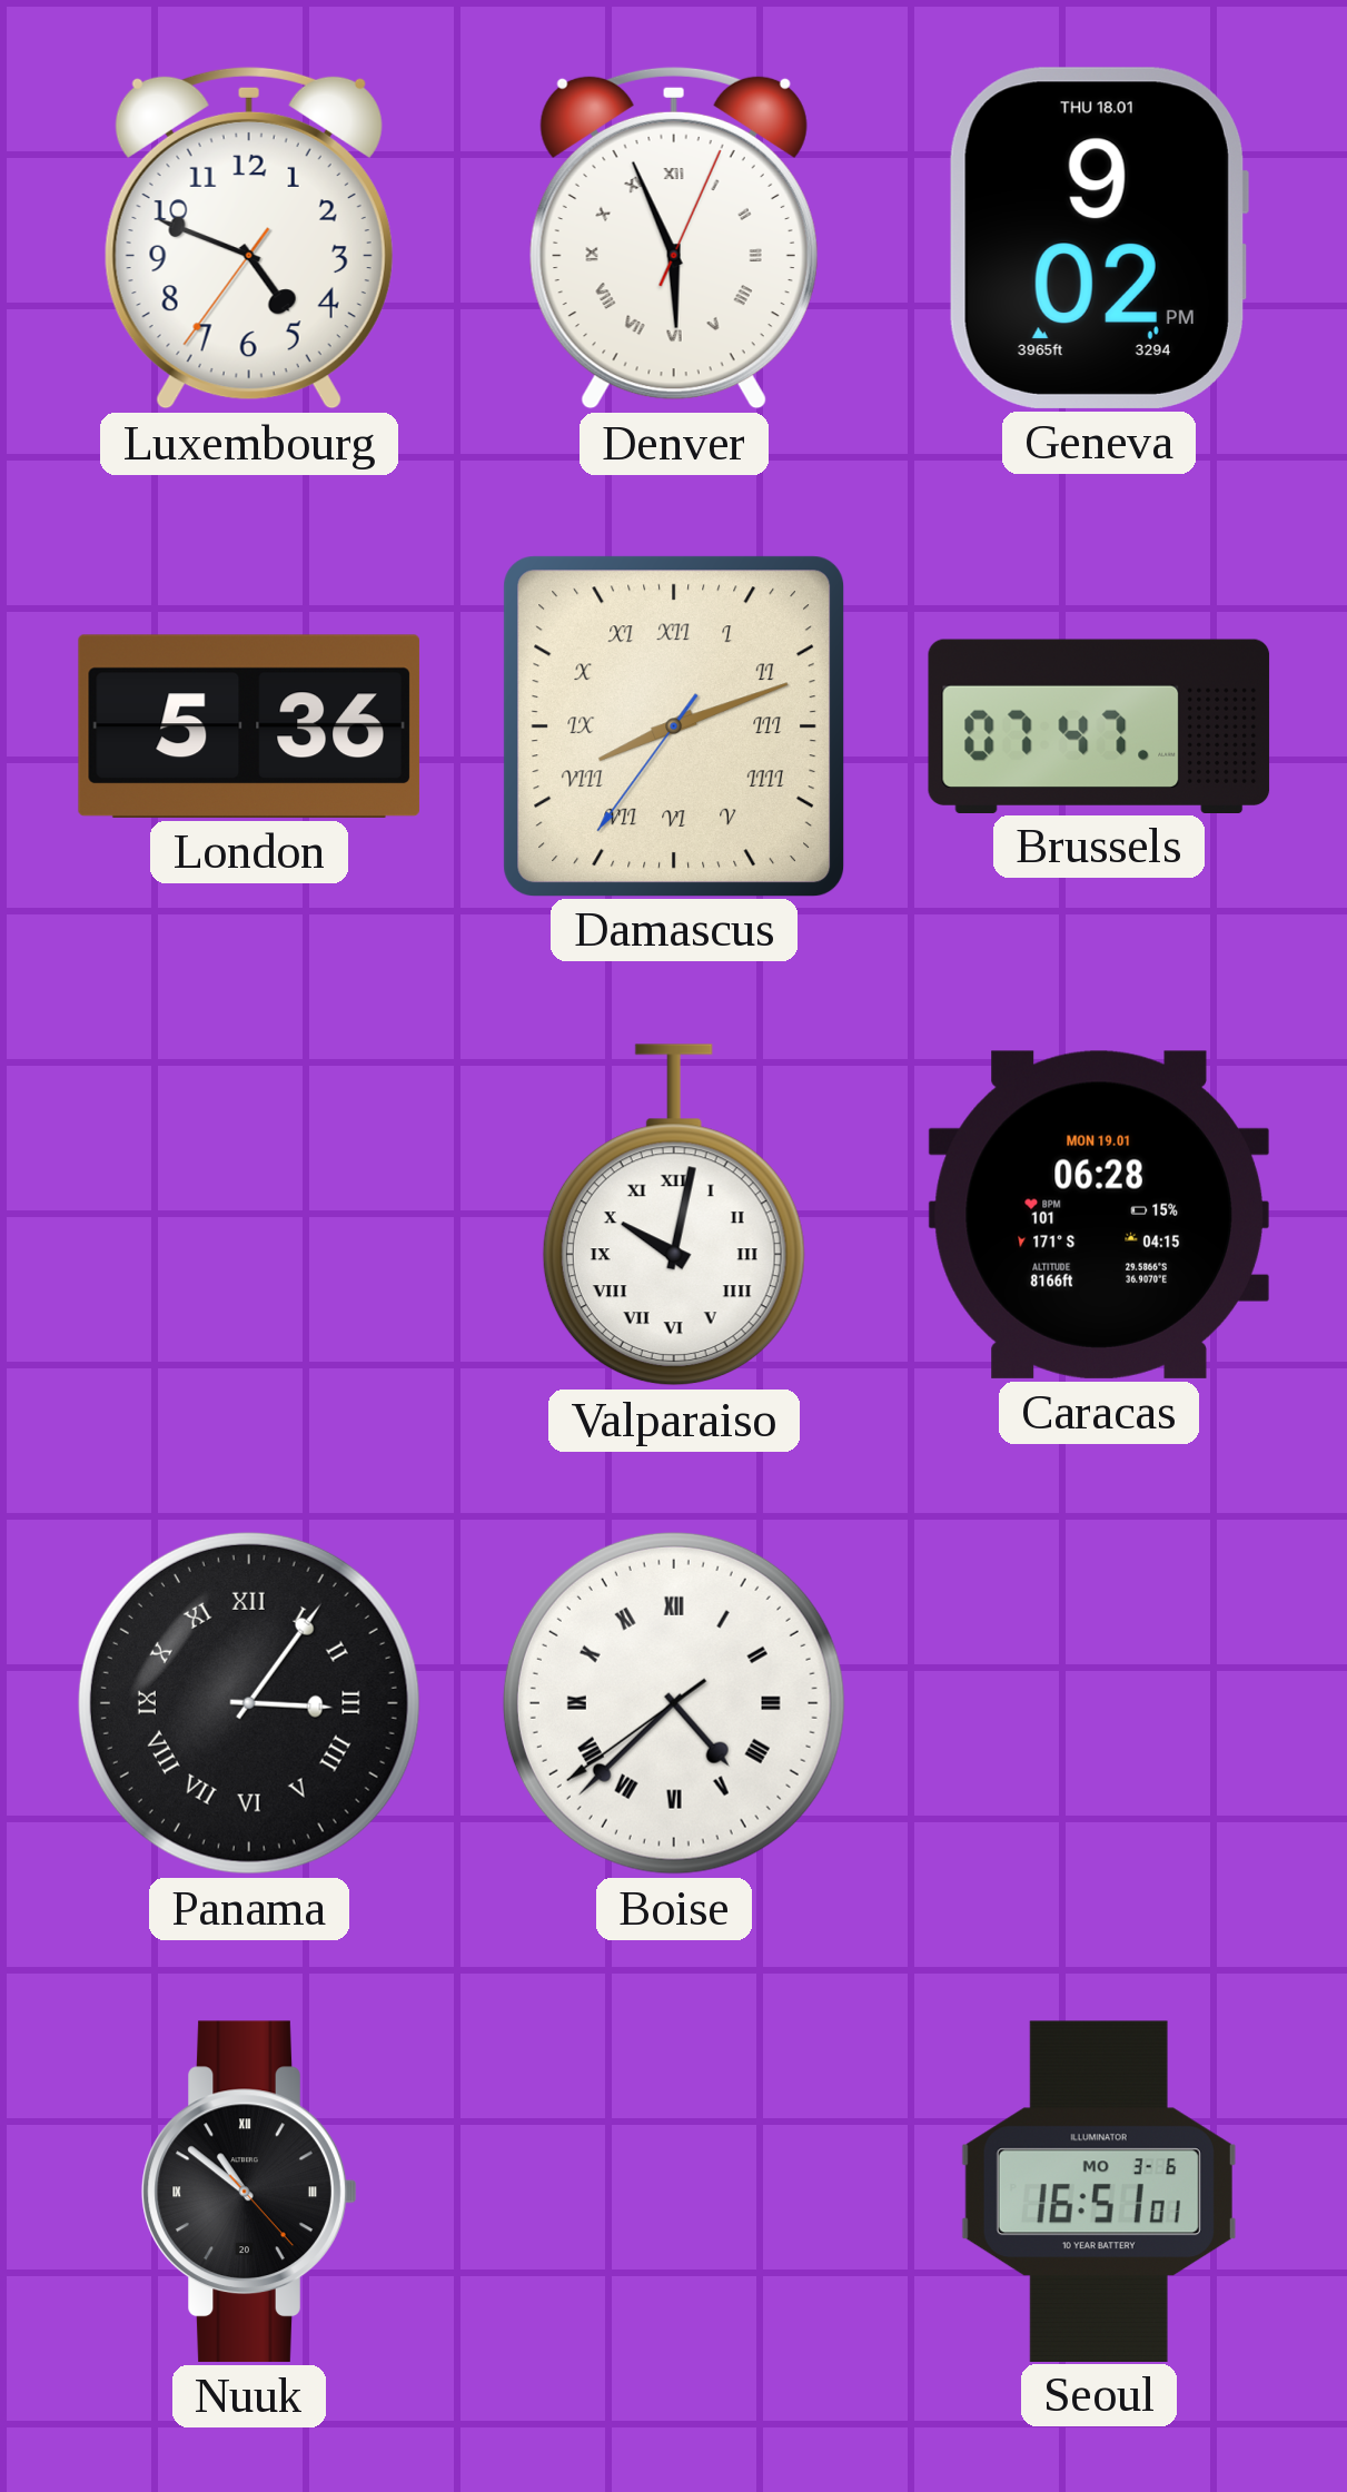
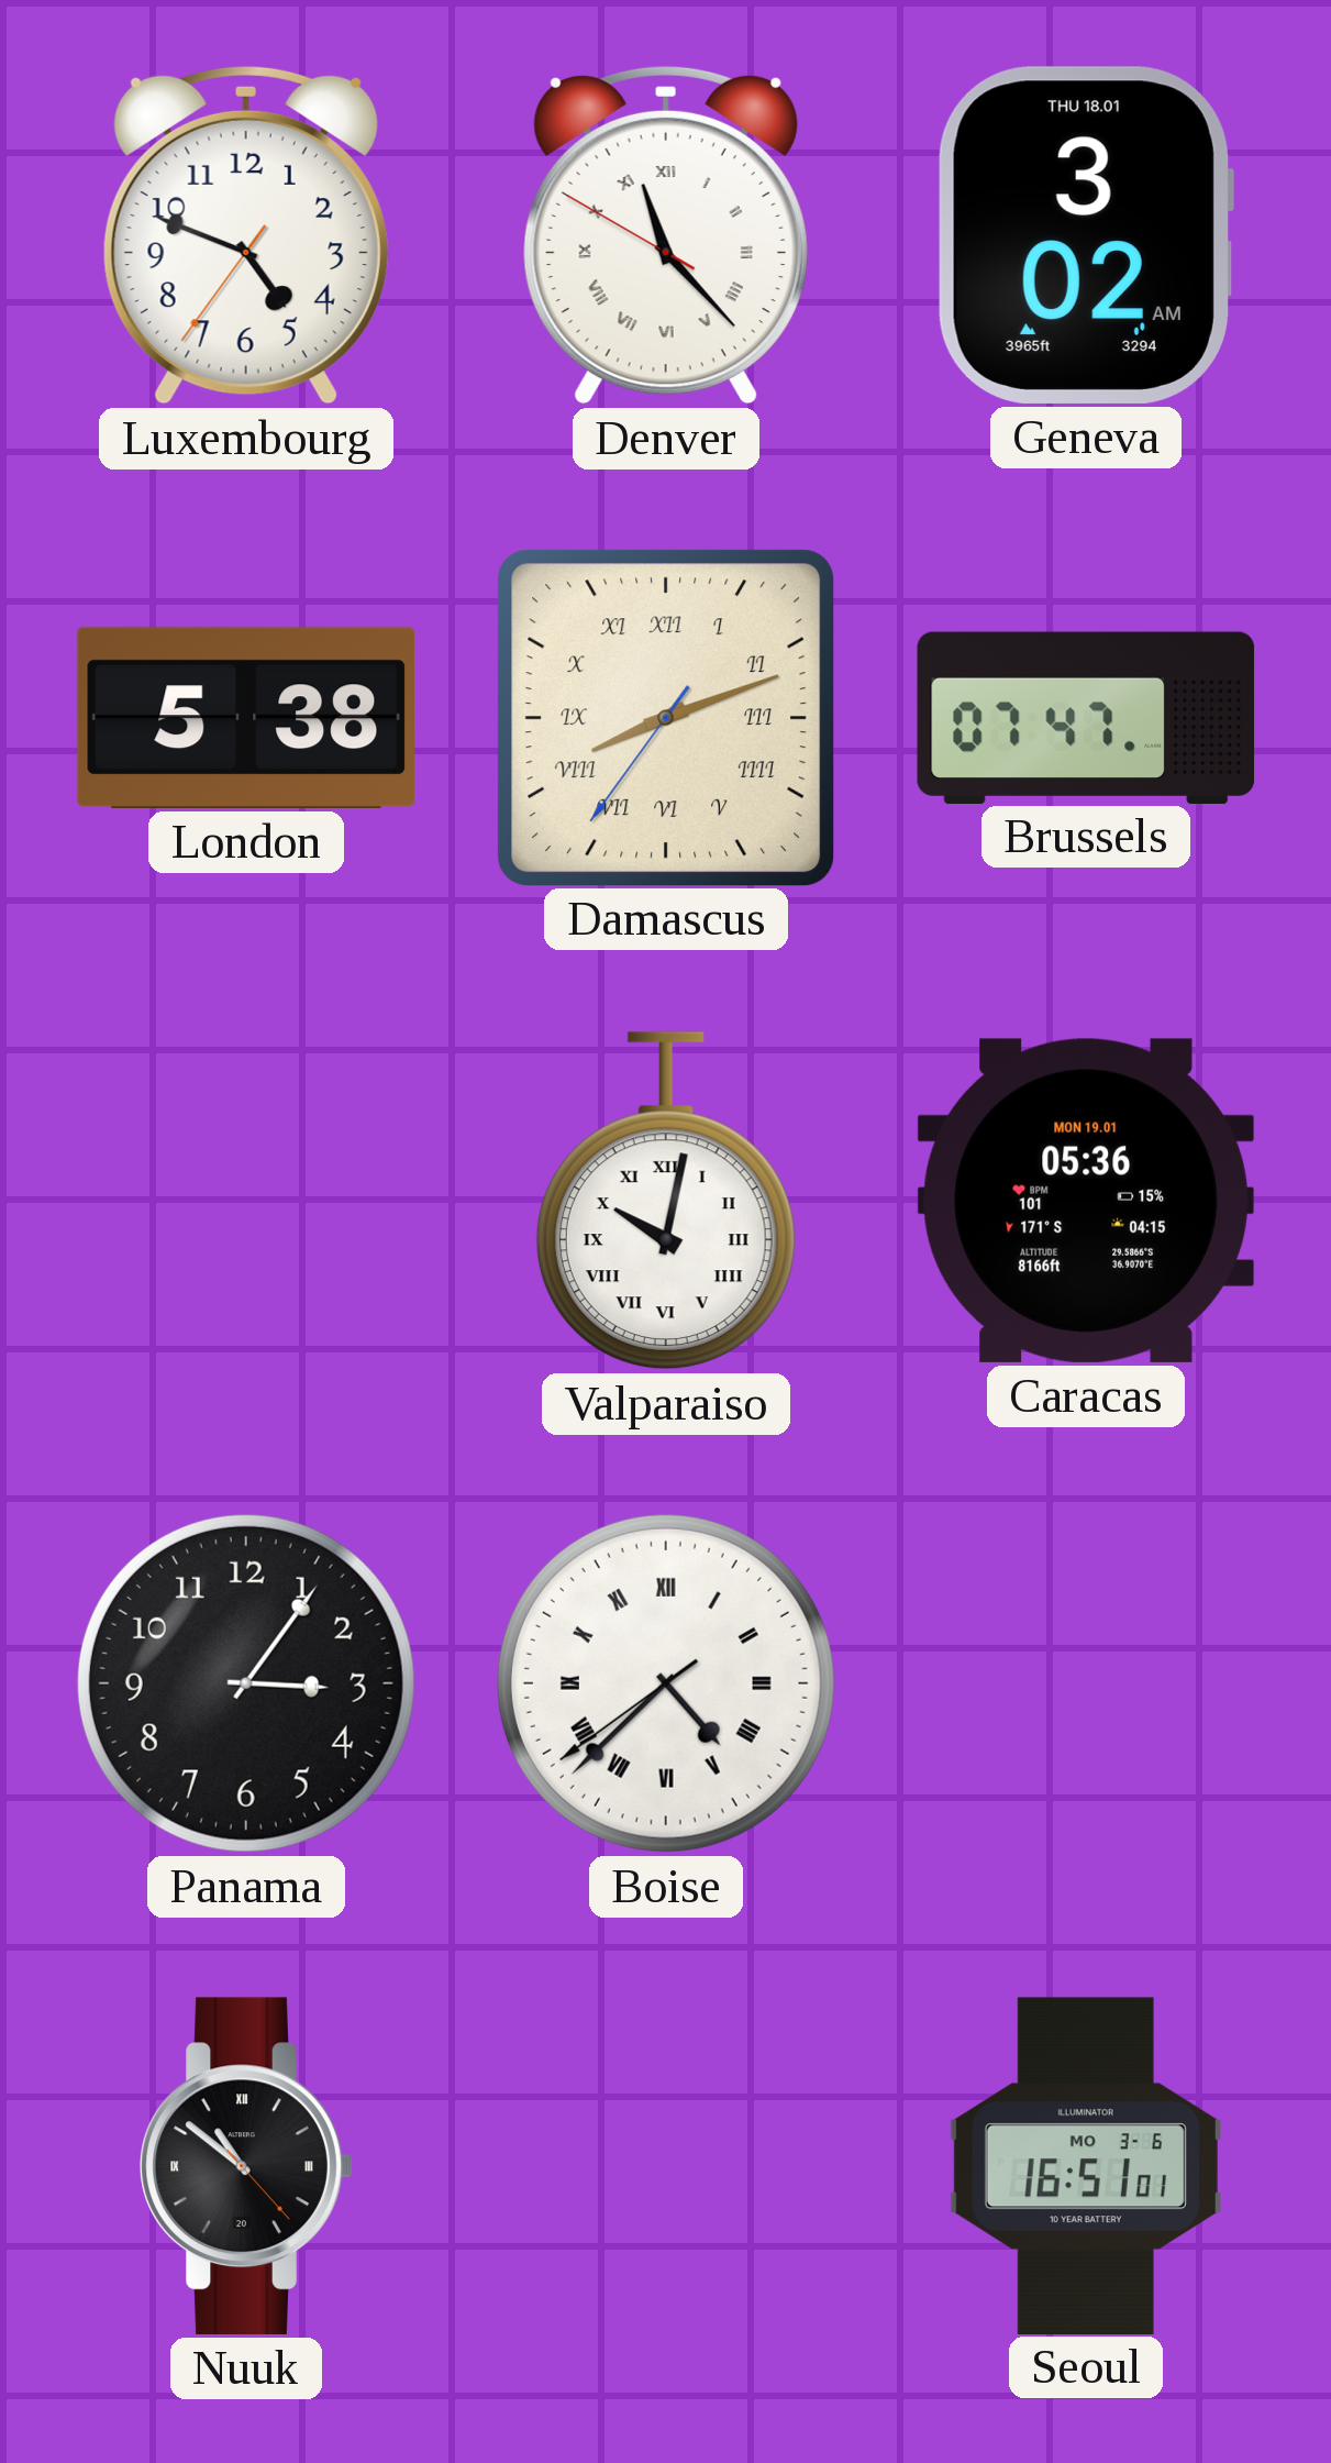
Denver: 5:56 -> 11:22
Geneva: 9:02 -> 3:02
London: 5:36 -> 5:38
Caracas: 06:28 -> 05:36
Panama numerals: Roman -> Arabic
